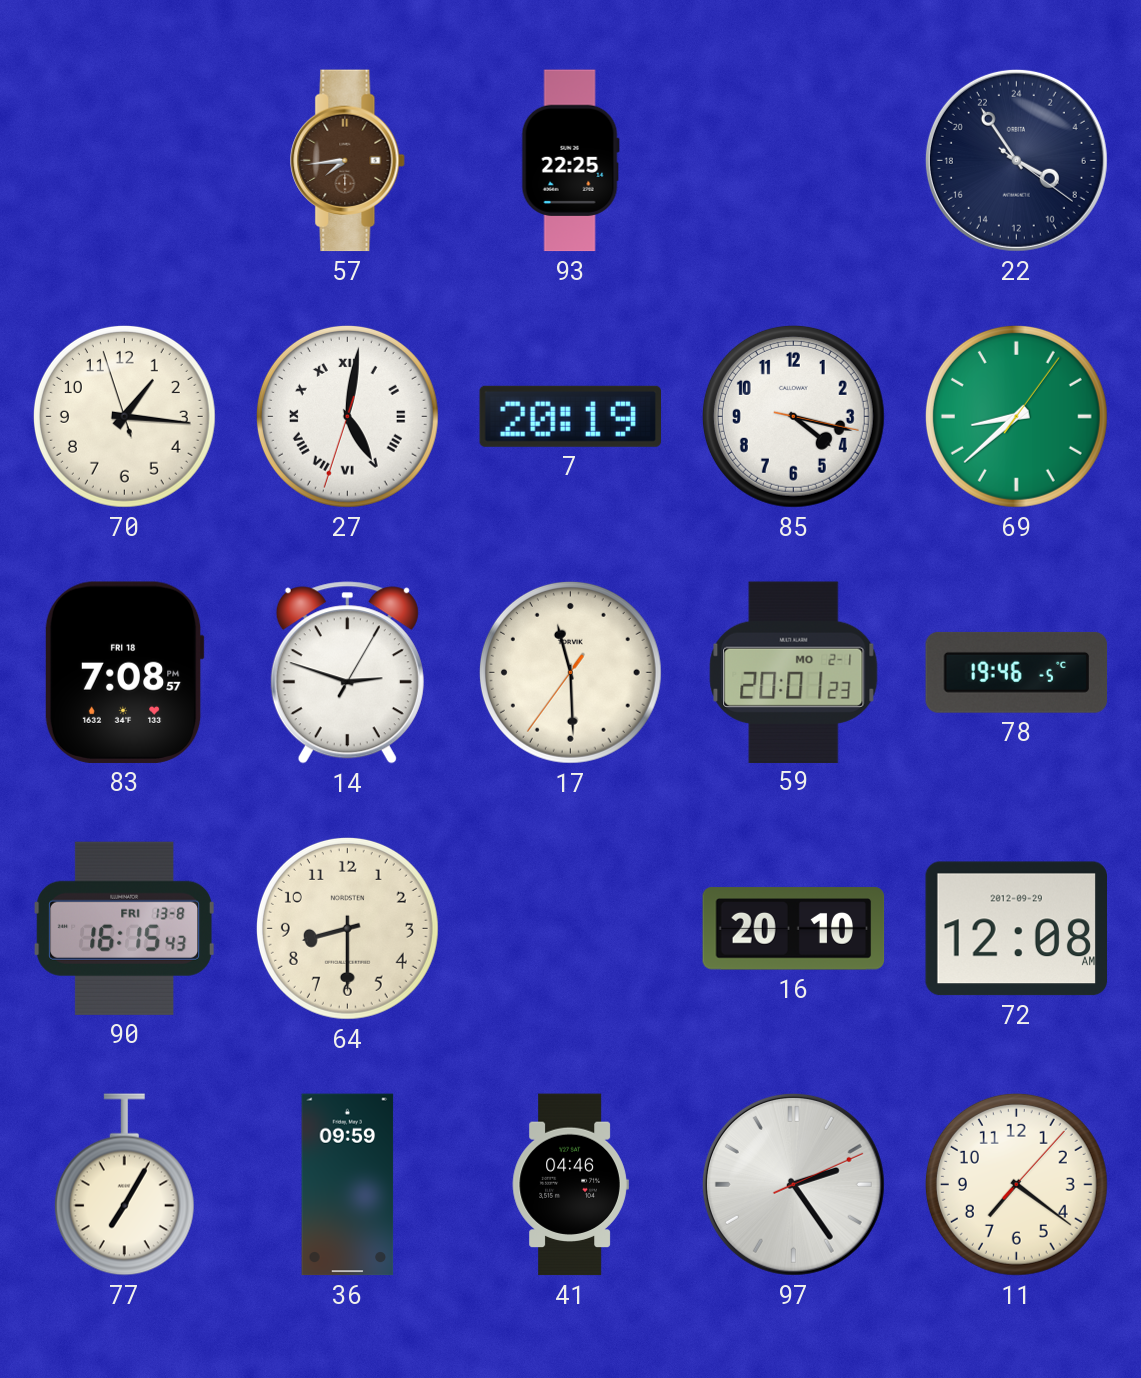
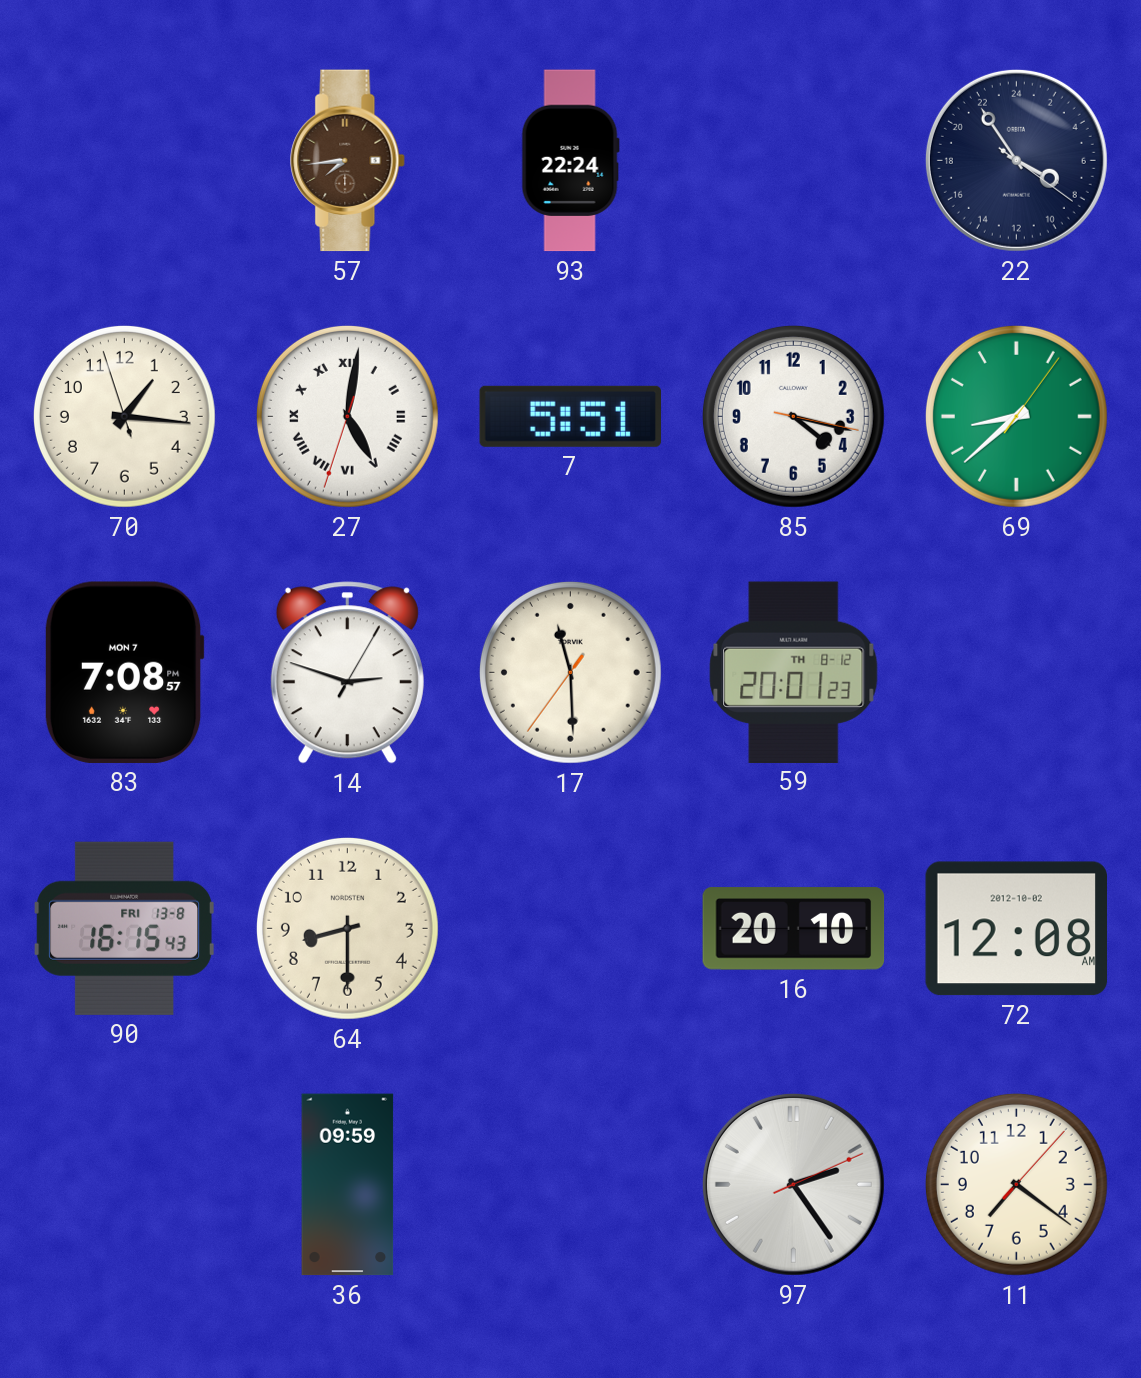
93: 22:25 -> 22:24
7: 20:19 -> 5:51
83 date: FRI 18 -> MON 7
59 date: MO 2-1 -> TH 8-12
78: 19:46 -> none
72 date: 2012-09-29 -> 2012-10-02
77: 7:05 -> none
41: 04:46 -> none
